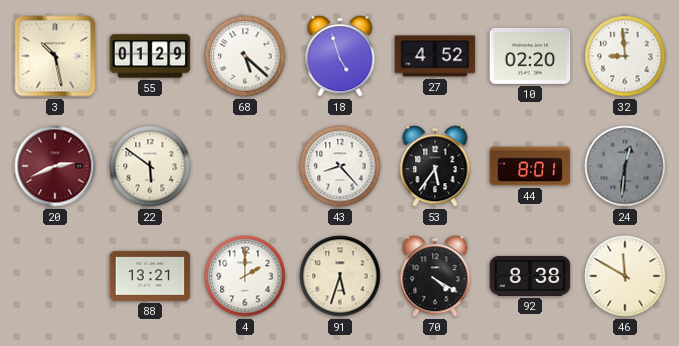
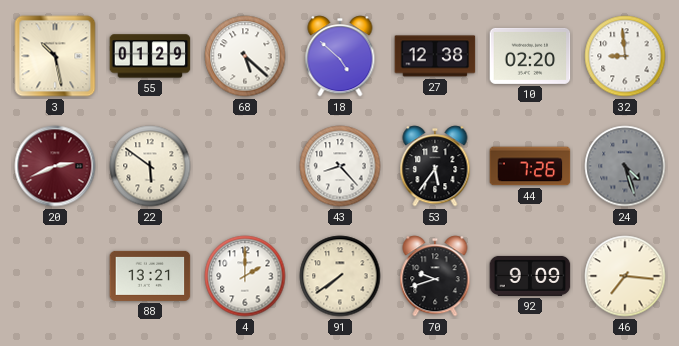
18: 4:57 -> 4:52
27: 4:52 -> 12:38
44: 8:01 -> 7:26
24: 12:31 -> 4:27
91: 5:33 -> 7:39
70: 4:20 -> 9:42
92: 8:38 -> 9:09
46: 11:50 -> 7:16
